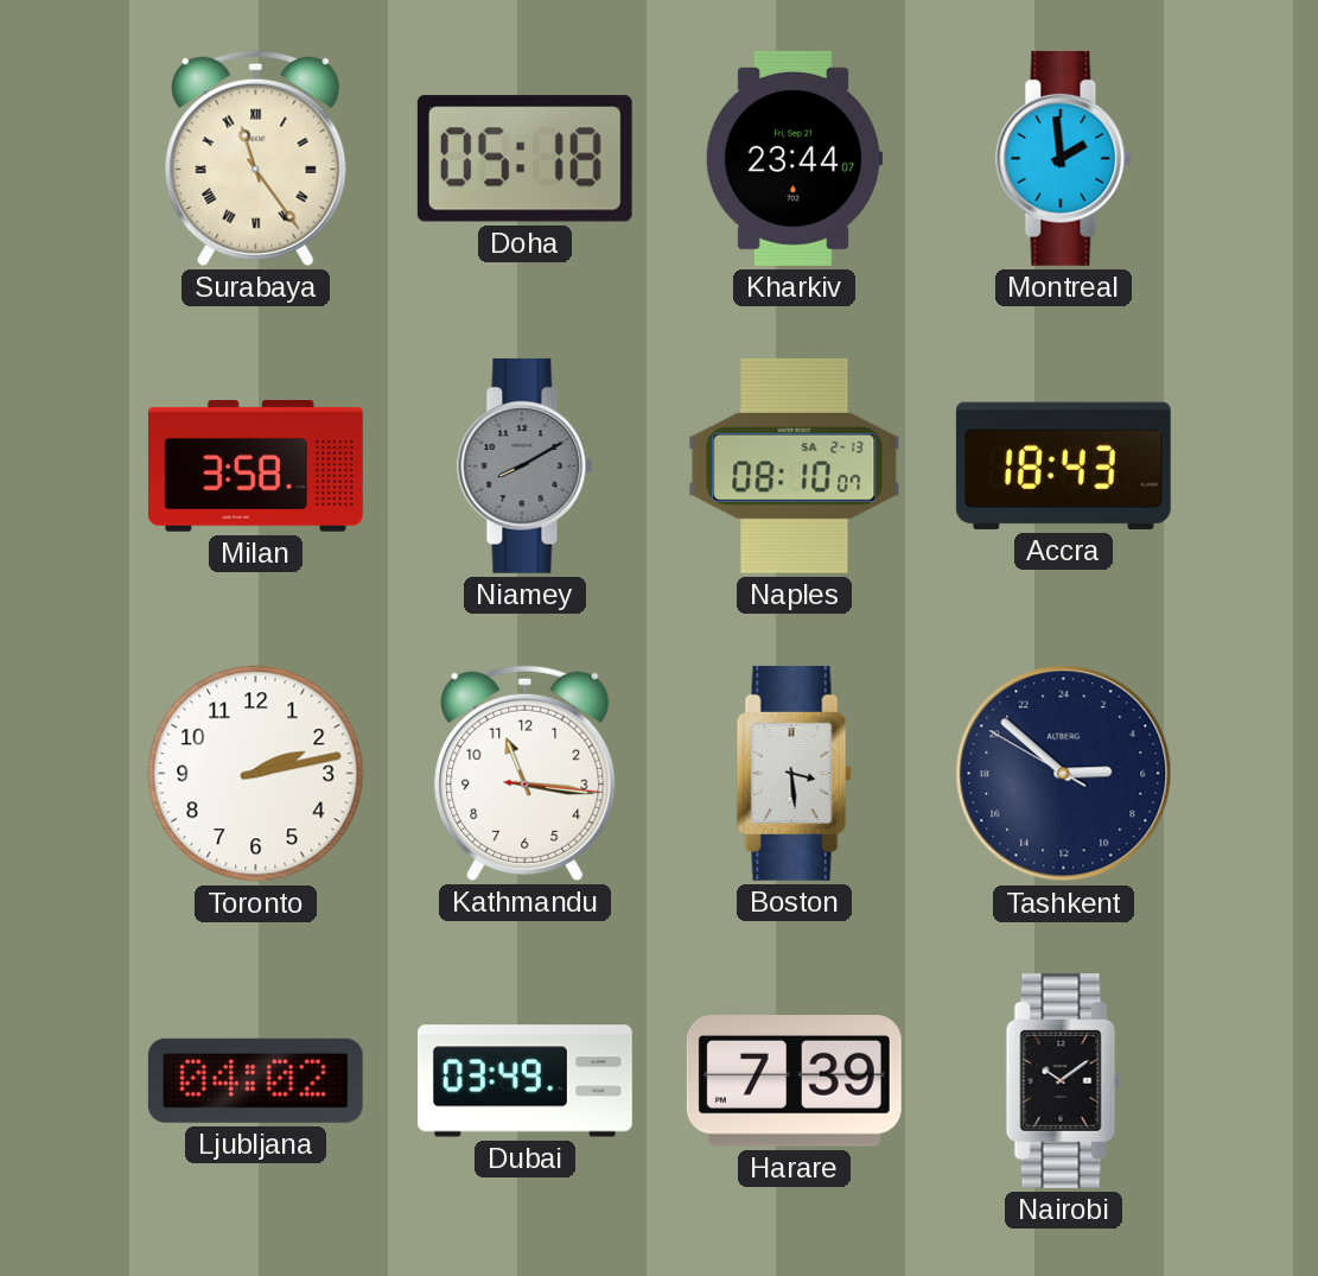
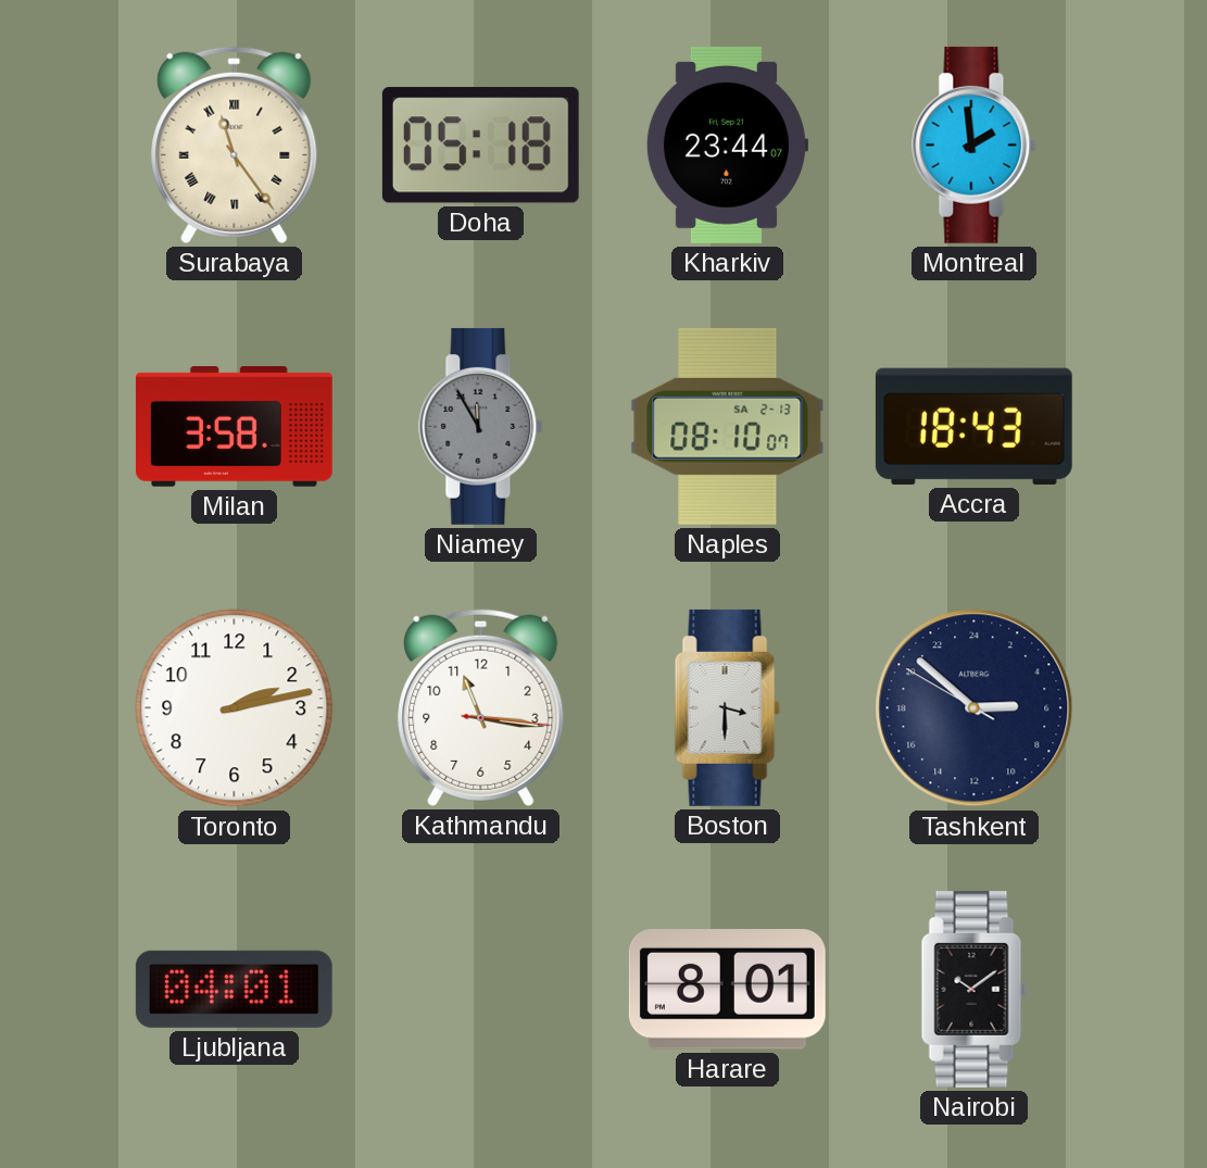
Niamey: 8:10 -> 11:55
Boston: 3:29 -> 3:30
Ljubljana: 04:02 -> 04:01
Dubai: 03:49 -> none
Harare: 7:39 -> 8:01
